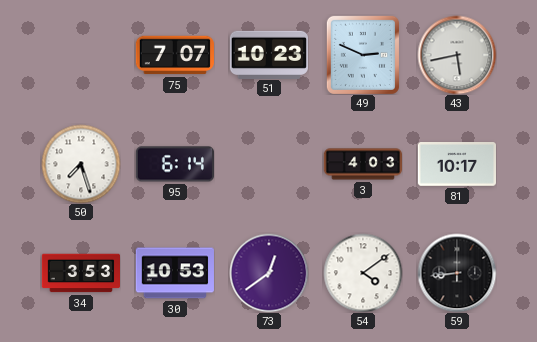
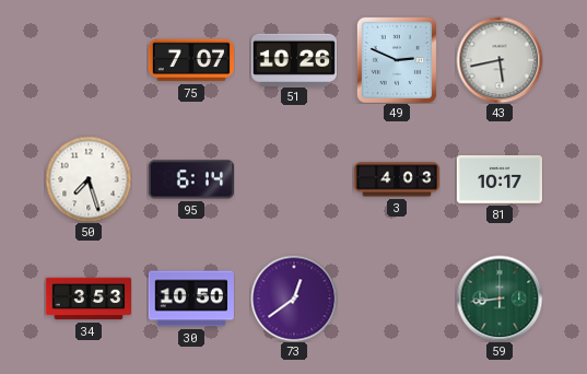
51: 10:23 -> 10:26
30: 10:53 -> 10:50
54: 4:09 -> none
59 dial: black -> green
